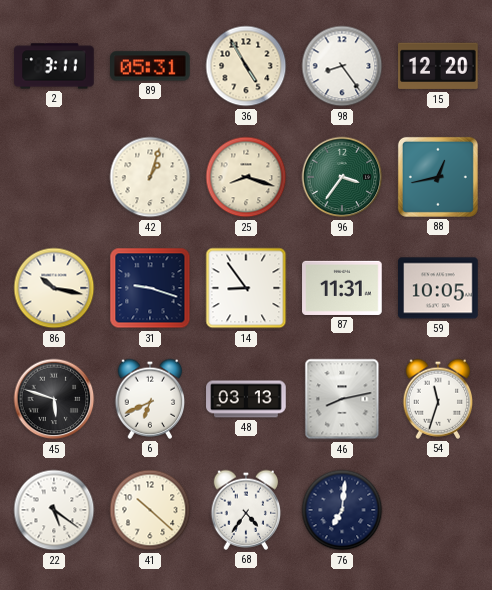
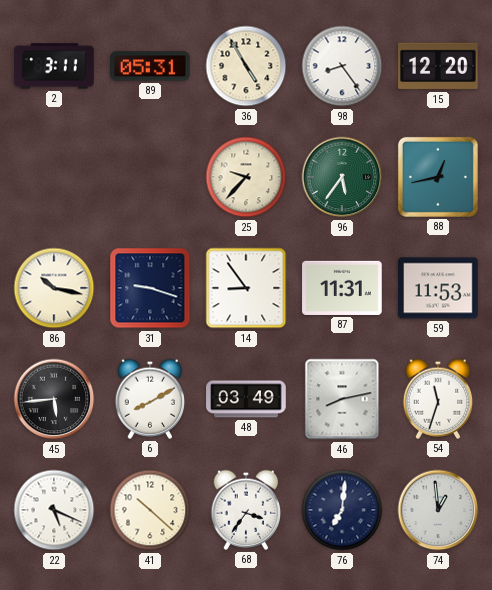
42: 1:03 -> none
25: 8:18 -> 9:37
96: 3:36 -> 5:36
59: 10:05 -> 11:53
45: 5:48 -> 5:44
6: 6:41 -> 8:10
48: 03:13 -> 03:49
22: 5:21 -> 5:19
68: 4:36 -> 3:36
74: none -> 12:59
